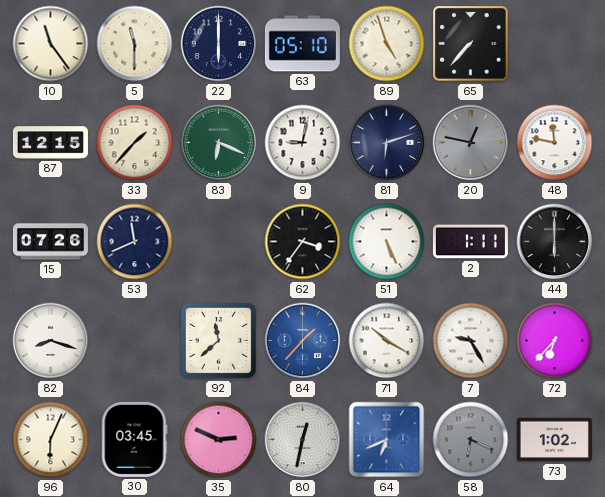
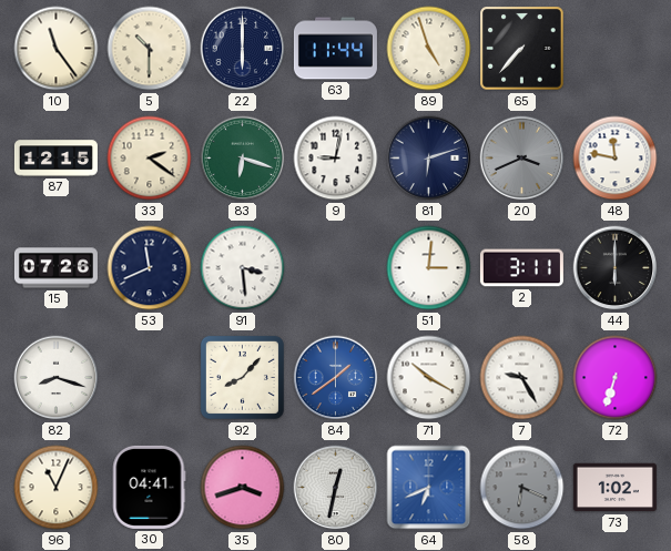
5: 11:30 -> 10:30
63: 05:10 -> 11:44
33: 1:37 -> 2:21
83: 6:19 -> 6:18
20: 12:47 -> 3:41
91: none -> 3:29
62: 3:36 -> none
51: 5:26 -> 3:01
2: 1:11 -> 3:11
92: 11:38 -> 8:07
84: 1:37 -> 1:39
72: 6:37 -> 6:33
96: 6:04 -> 11:04
30: 03:45 -> 04:41
35: 2:49 -> 3:42
